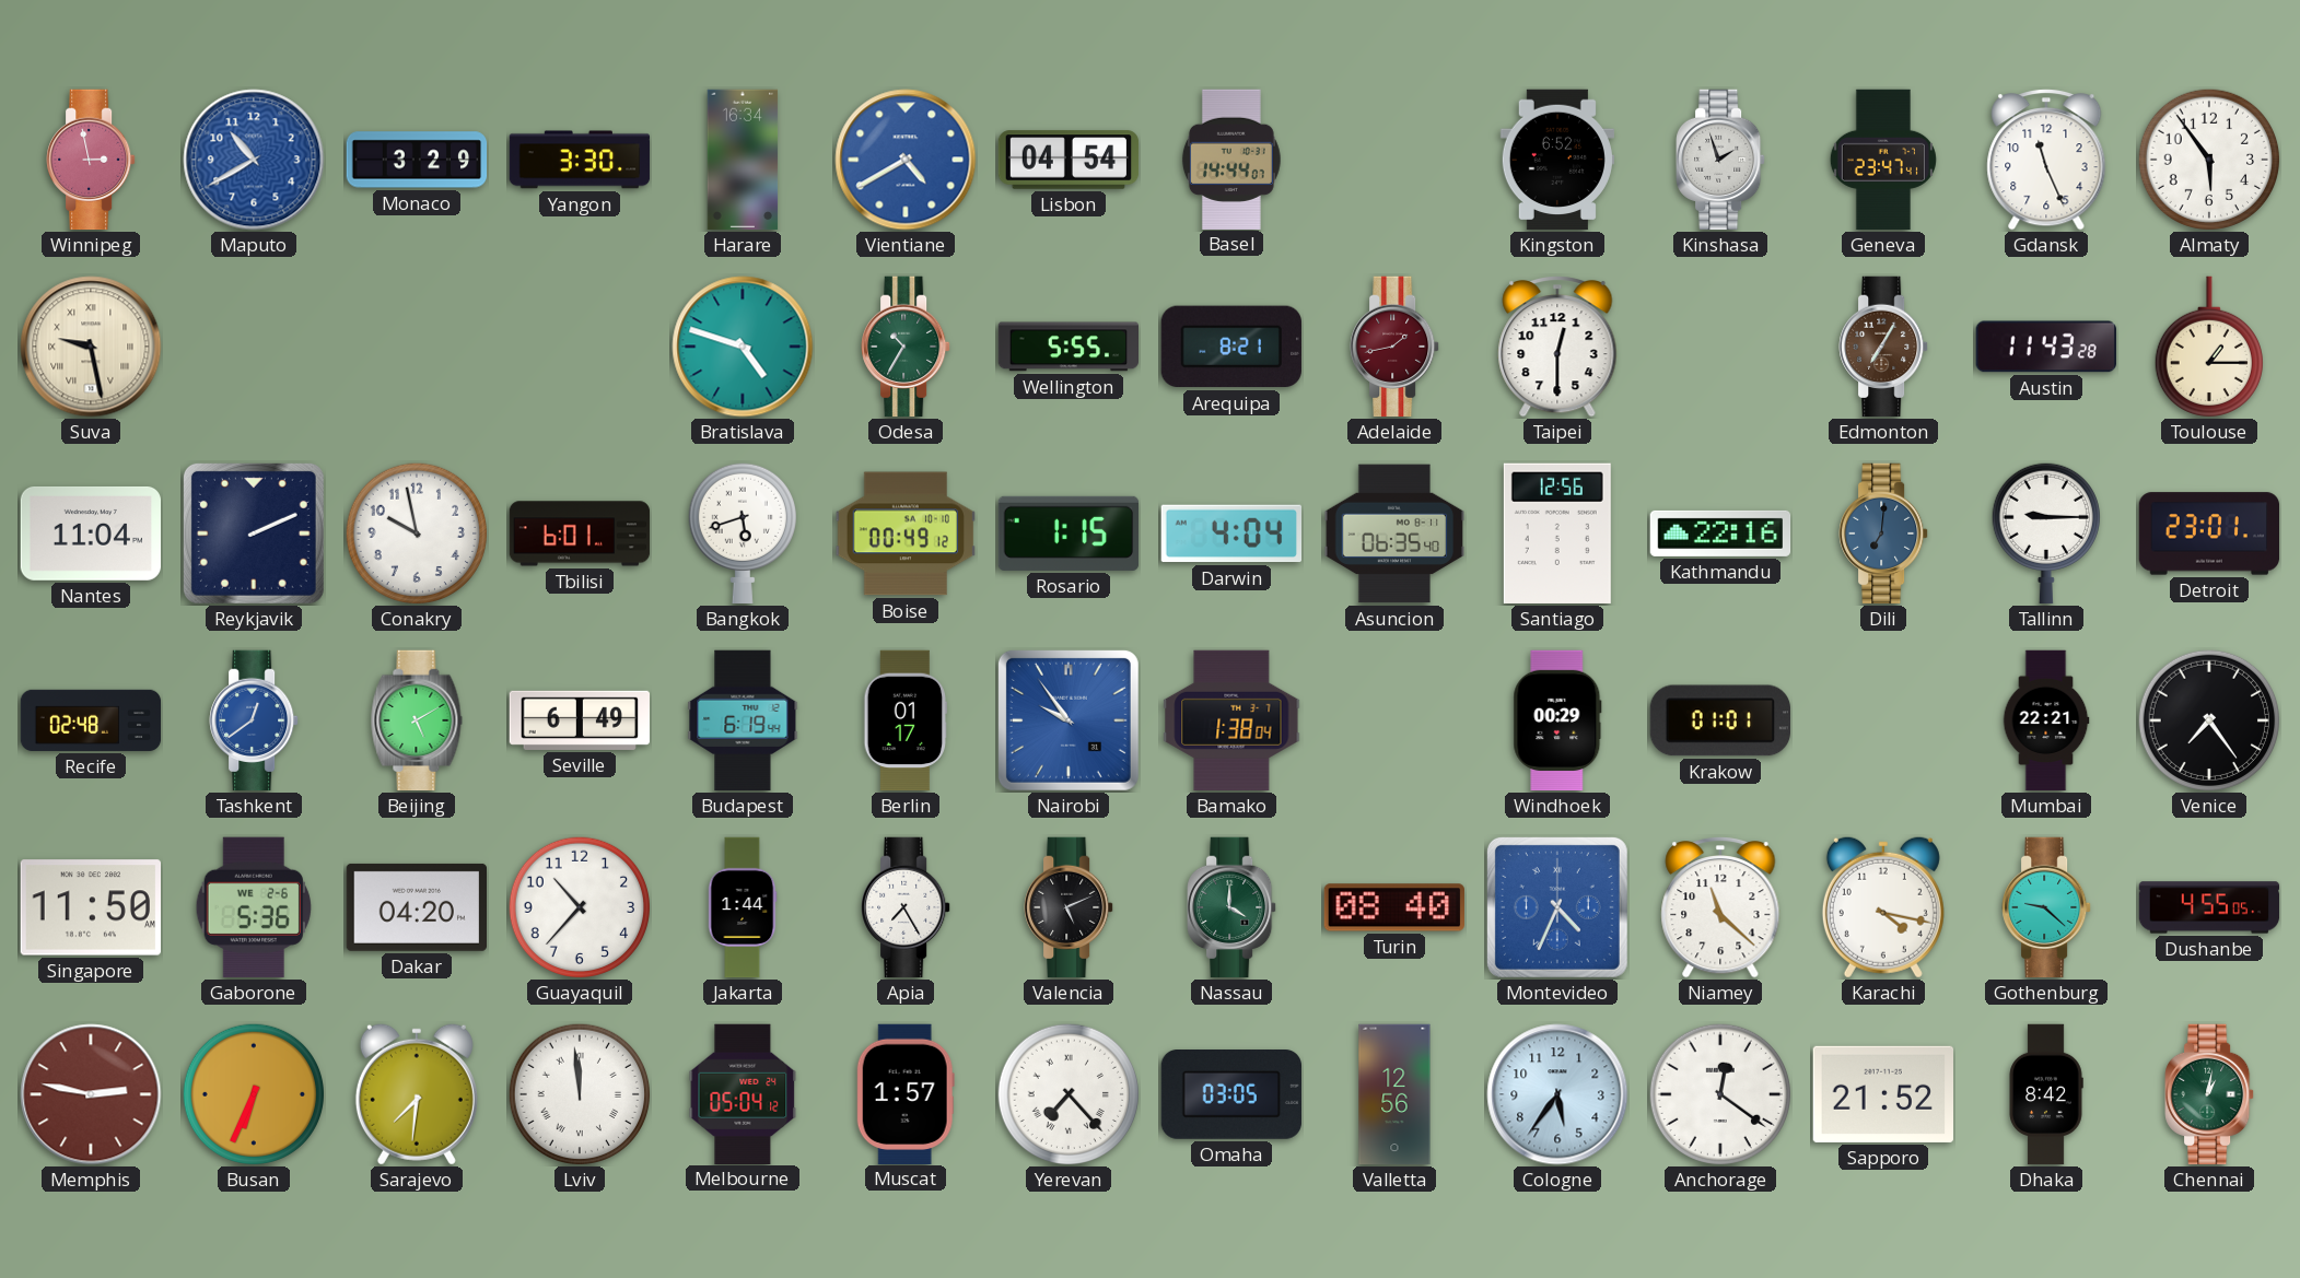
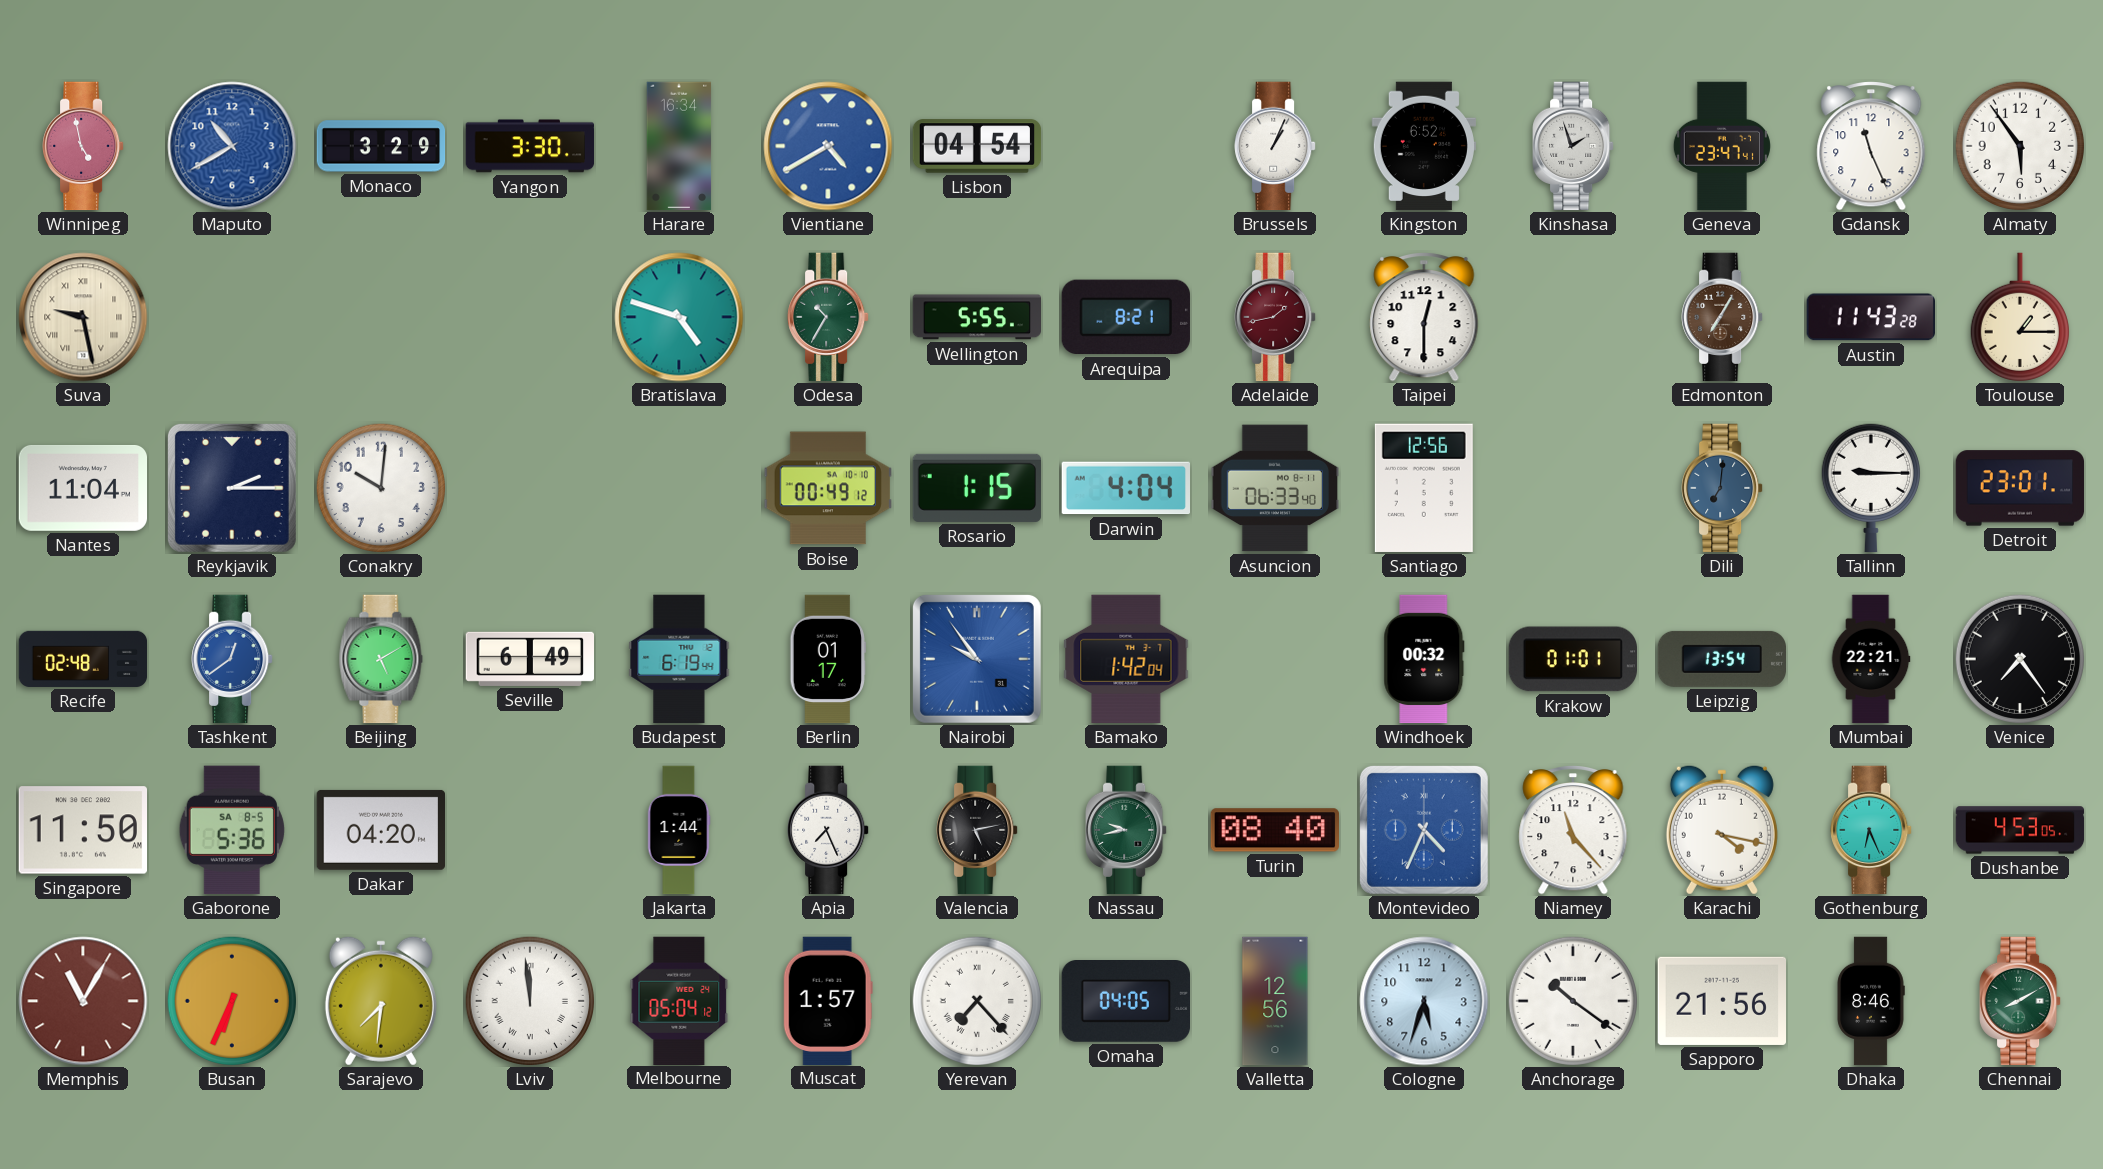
Winnipeg: 2:58 -> 4:58
Basel: 14:44 -> none
Brussels: none -> 1:04
Reykjavik: 2:11 -> 2:15
Conakry: 9:58 -> 10:01
Tbilisi: 6:01 -> none
Bangkok: 5:42 -> none
Asuncion: 06:35 -> 06:33
Kathmandu: 22:16 -> none
Bamako: 1:38 -> 1:42
Windhoek: 00:29 -> 00:32
Leipzig: none -> 13:54
Gaborone date: WE 2-6 -> SA 8-5
Guayaquil: 10:37 -> none
Apia: 7:25 -> 7:26
Valencia: 5:11 -> 5:13
Nassau: 4:00 -> 9:43
Niamey: 11:22 -> 11:23
Gothenburg: 9:22 -> 6:26
Dushanbe: 4:55 -> 4:53
Memphis: 2:47 -> 11:05
Omaha: 03:05 -> 04:05
Cologne: 5:36 -> 5:33
Anchorage: 12:21 -> 10:21
Sapporo: 21:52 -> 21:56
Dhaka: 8:42 -> 8:46
Chennai: 1:02 -> 8:10
